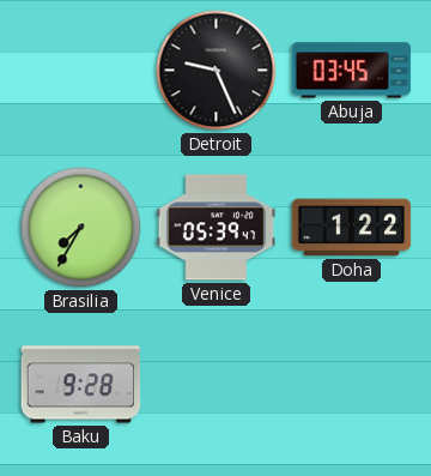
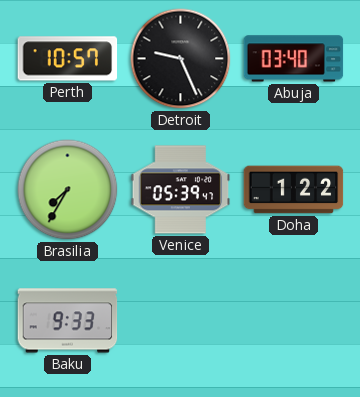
Perth: none -> 10:57
Abuja: 03:45 -> 03:40
Baku: 9:28 -> 9:33
